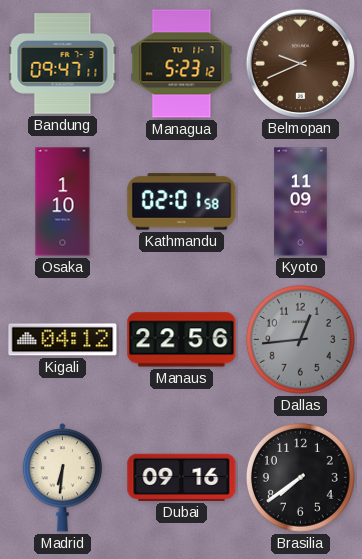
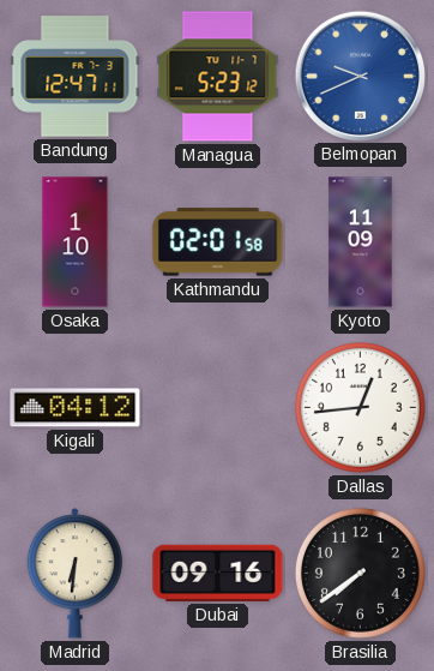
Bandung: 09:47 -> 12:47
Belmopan dial: brown -> blue
Manaus: 22:56 -> none
Dallas dial: grey -> white
